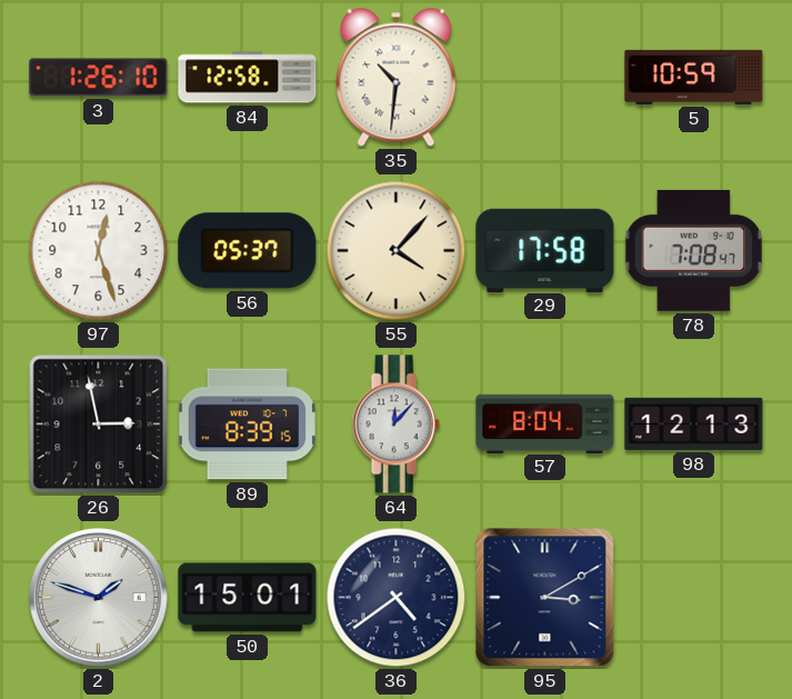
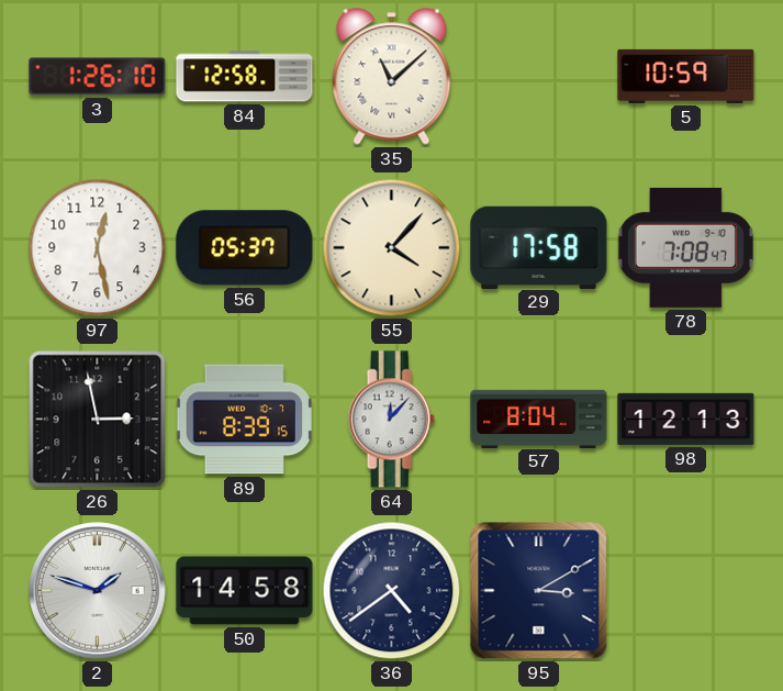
35: 10:31 -> 11:08
97: 12:27 -> 12:28
50: 15:01 -> 14:58
